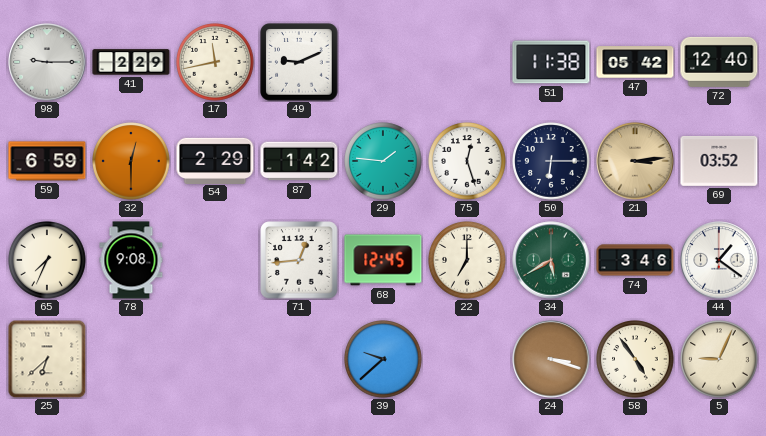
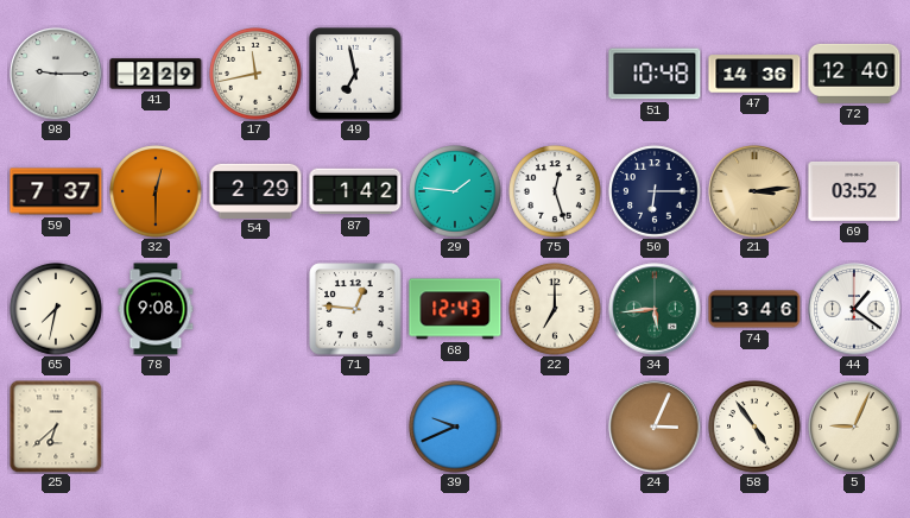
49: 9:11 -> 6:58
51: 11:38 -> 10:48
47: 05:42 -> 14:36
59: 6:59 -> 7:37
65: 7:34 -> 7:32
71: 12:44 -> 12:46
68: 12:45 -> 12:43
34: 5:40 -> 5:44
39: 9:38 -> 9:41
24: 3:18 -> 3:04
